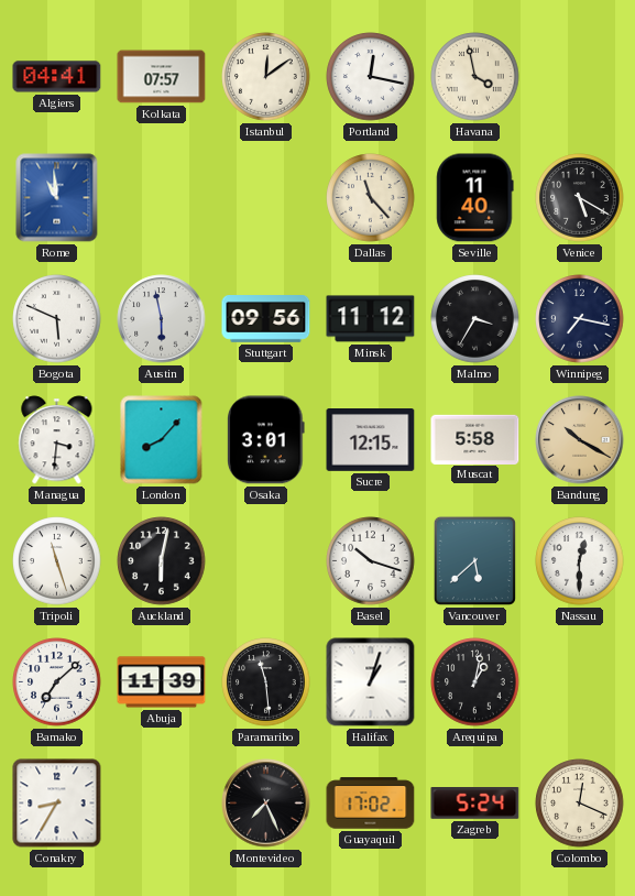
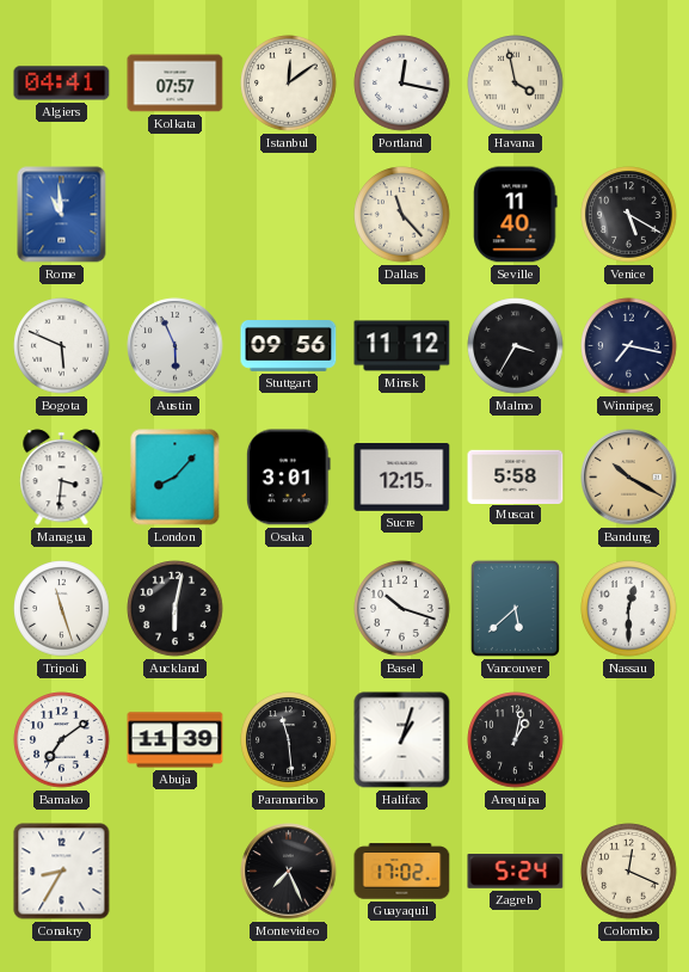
Austin: 5:58 -> 5:56
Bamako: 7:08 -> 7:09
